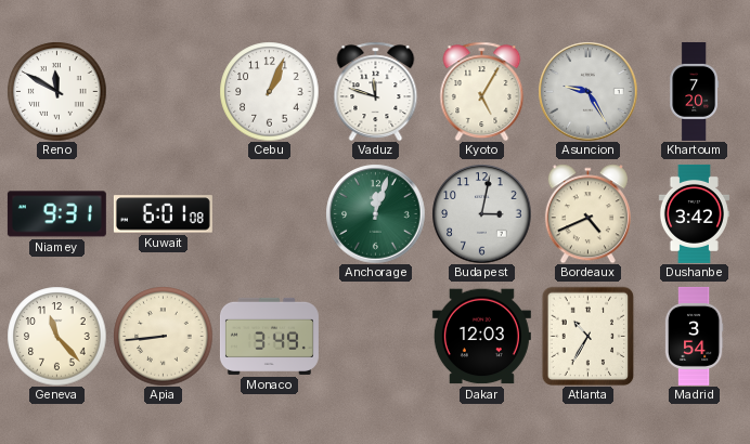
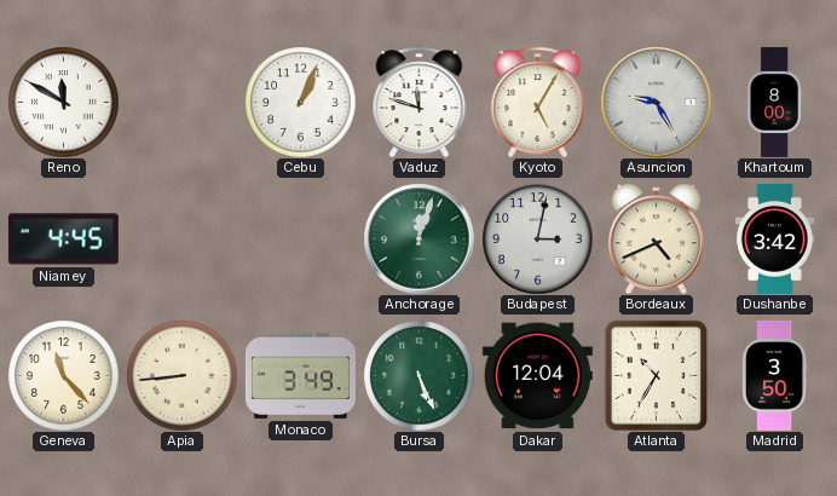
Khartoum: 7:20 -> 8:00
Niamey: 9:31 -> 4:45
Kuwait: 6:01 -> none
Bursa: none -> 5:26
Dakar: 12:03 -> 12:04
Madrid: 3:54 -> 3:50
